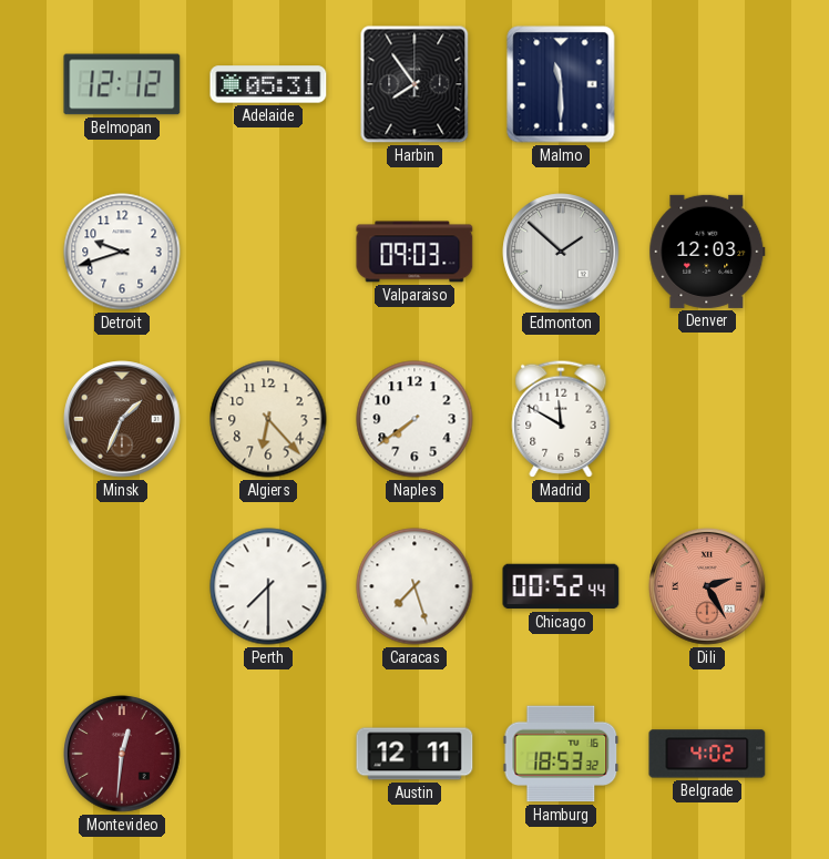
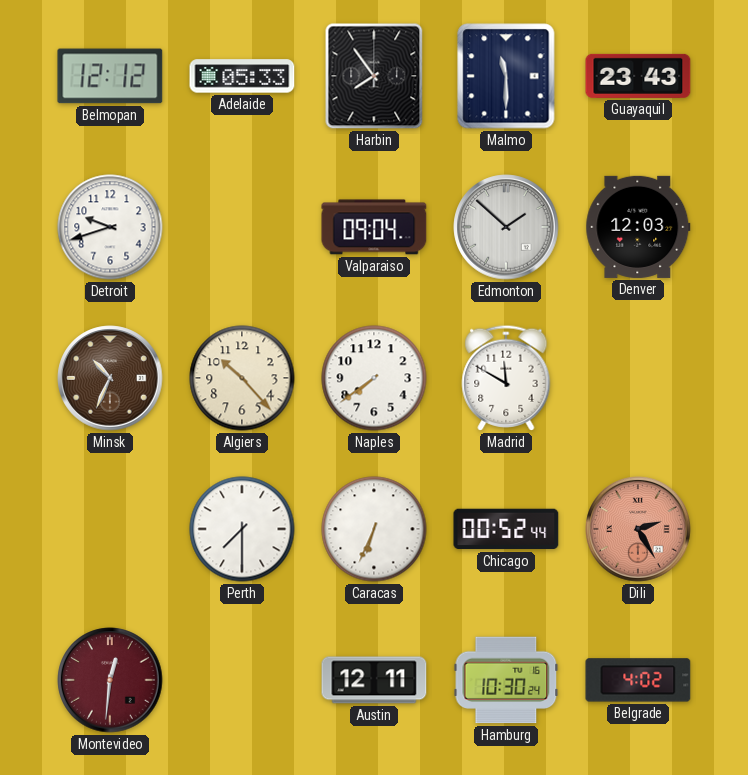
Adelaide: 05:31 -> 05:33
Guayaquil: none -> 23:43
Valparaiso: 09:03 -> 09:04
Minsk: 1:34 -> 10:34
Algiers: 6:23 -> 10:23
Caracas: 7:27 -> 6:34
Hamburg: 18:53 -> 10:30
